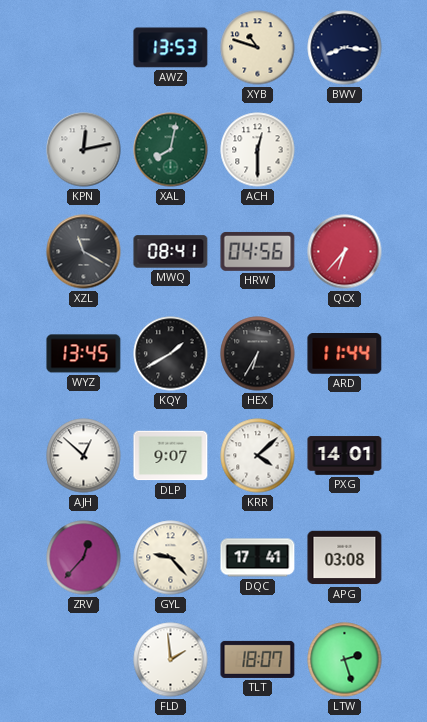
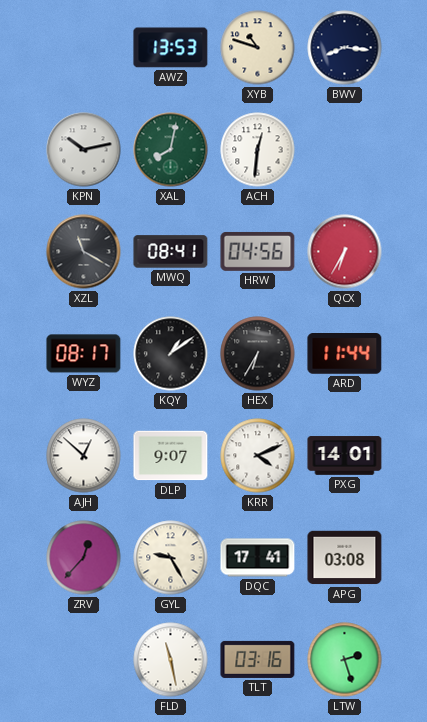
KPN: 12:13 -> 10:13
ACH: 12:30 -> 12:31
QCX: 6:37 -> 6:35
WYZ: 13:45 -> 08:17
KQY: 1:40 -> 1:09
KRR: 4:08 -> 4:11
GYL: 9:23 -> 9:25
FLD: 1:59 -> 11:28
TLT: 18:07 -> 03:16
